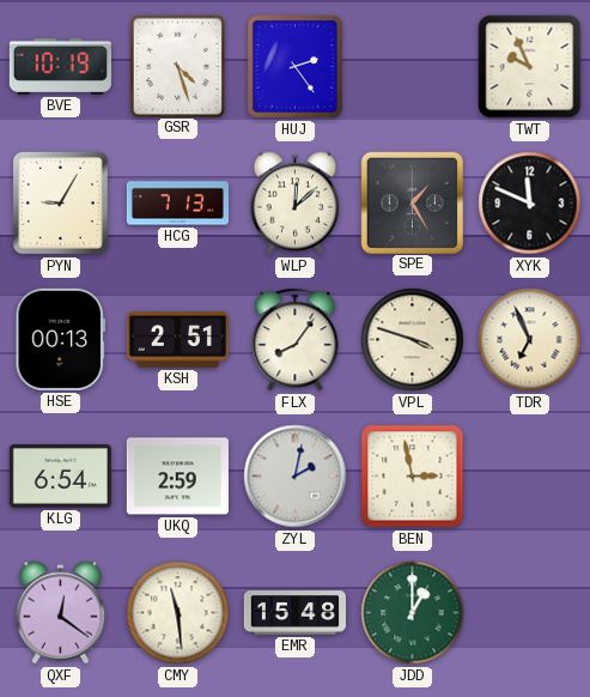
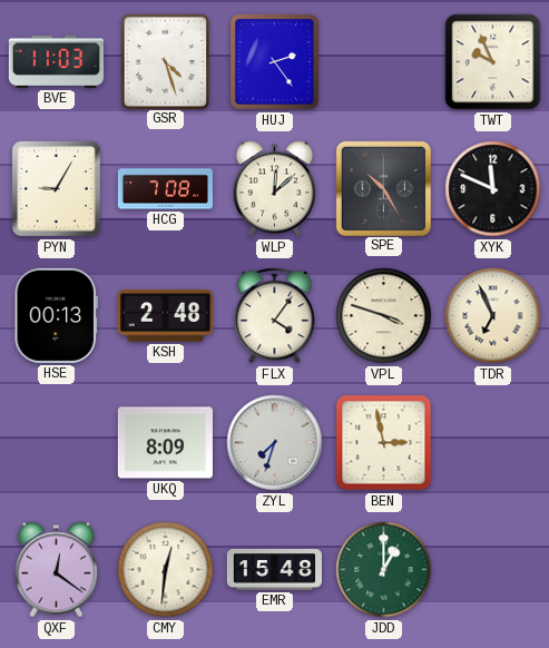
BVE: 10:19 -> 11:03
HCG: 7:13 -> 7:08
SPE: 1:25 -> 10:25
KSH: 2:51 -> 2:48
FLX: 8:06 -> 4:06
KLG: 6:54 -> none
UKQ: 2:59 -> 8:09
ZYL: 2:02 -> 7:33
CMY: 11:29 -> 12:31
